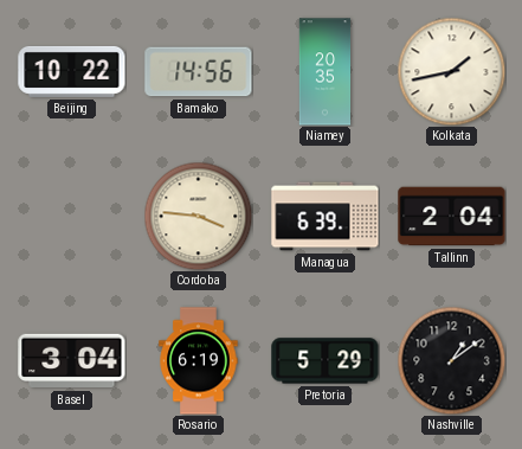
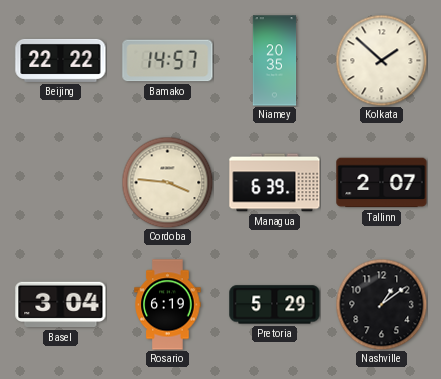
Beijing: 10:22 -> 22:22
Bamako: 14:56 -> 14:57
Kolkata: 1:43 -> 1:52
Tallinn: 2:04 -> 2:07
